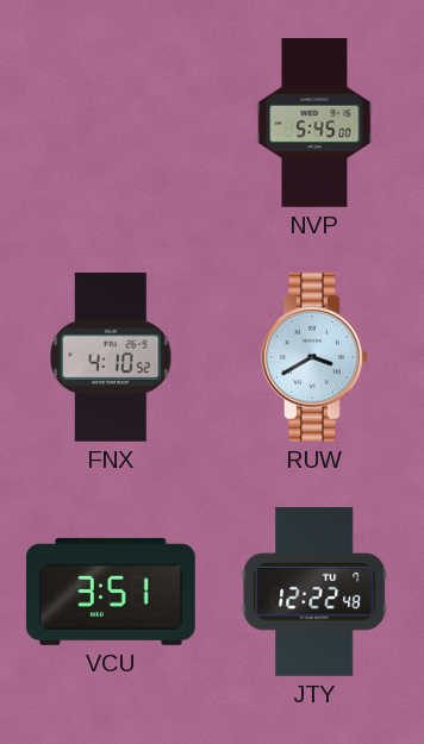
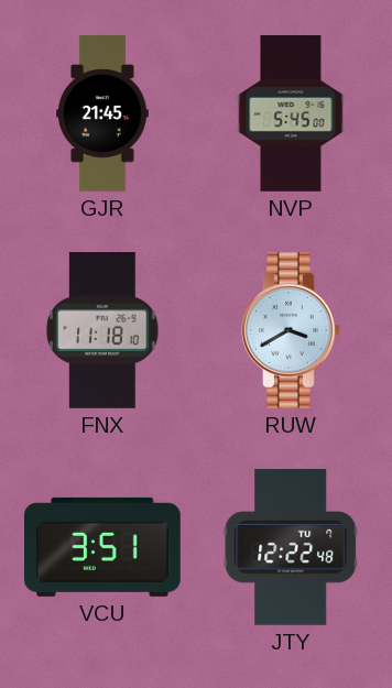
GJR: none -> 21:45
FNX: 4:10 -> 11:18
